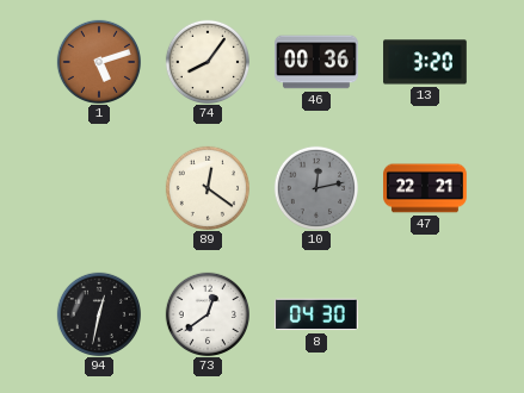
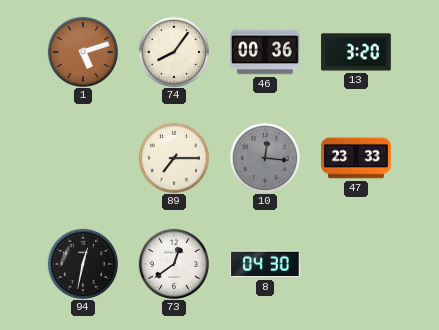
89: 12:21 -> 7:15
10: 12:13 -> 12:16
47: 22:21 -> 23:33
